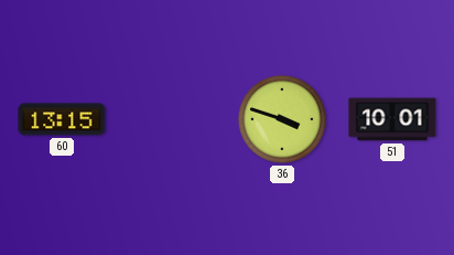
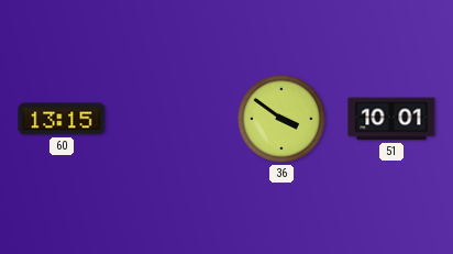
36: 3:48 -> 3:51
